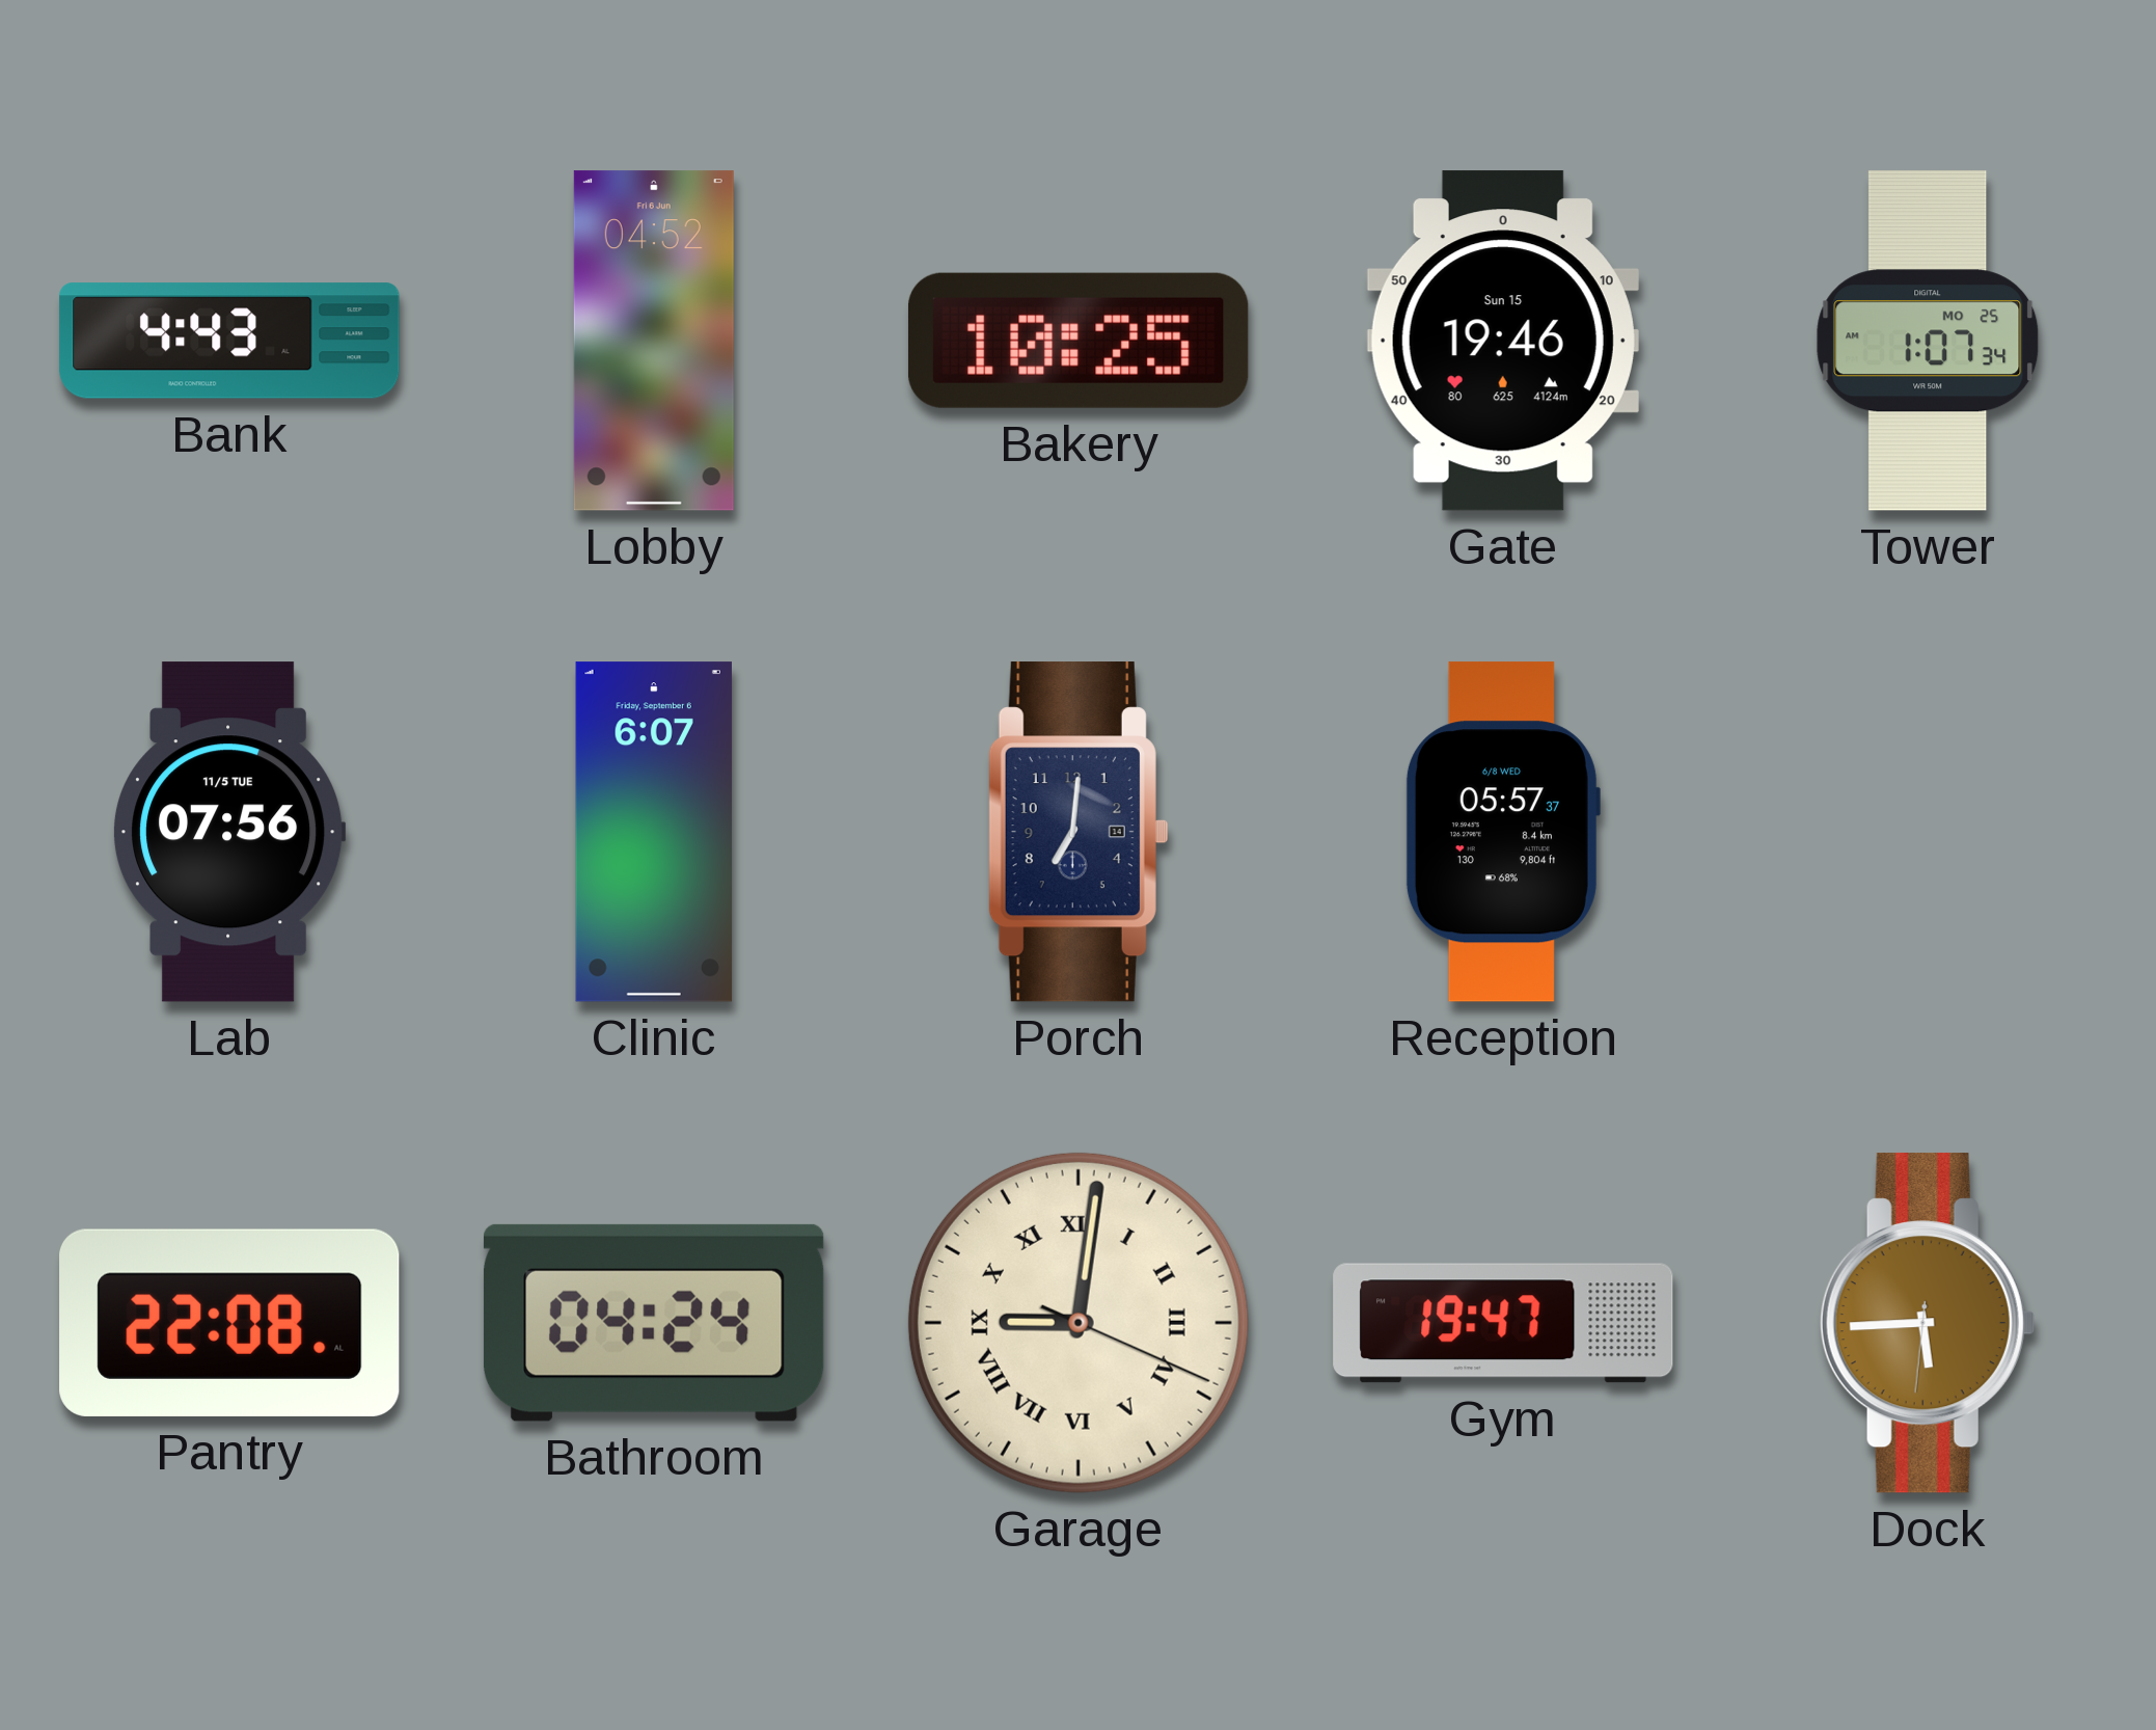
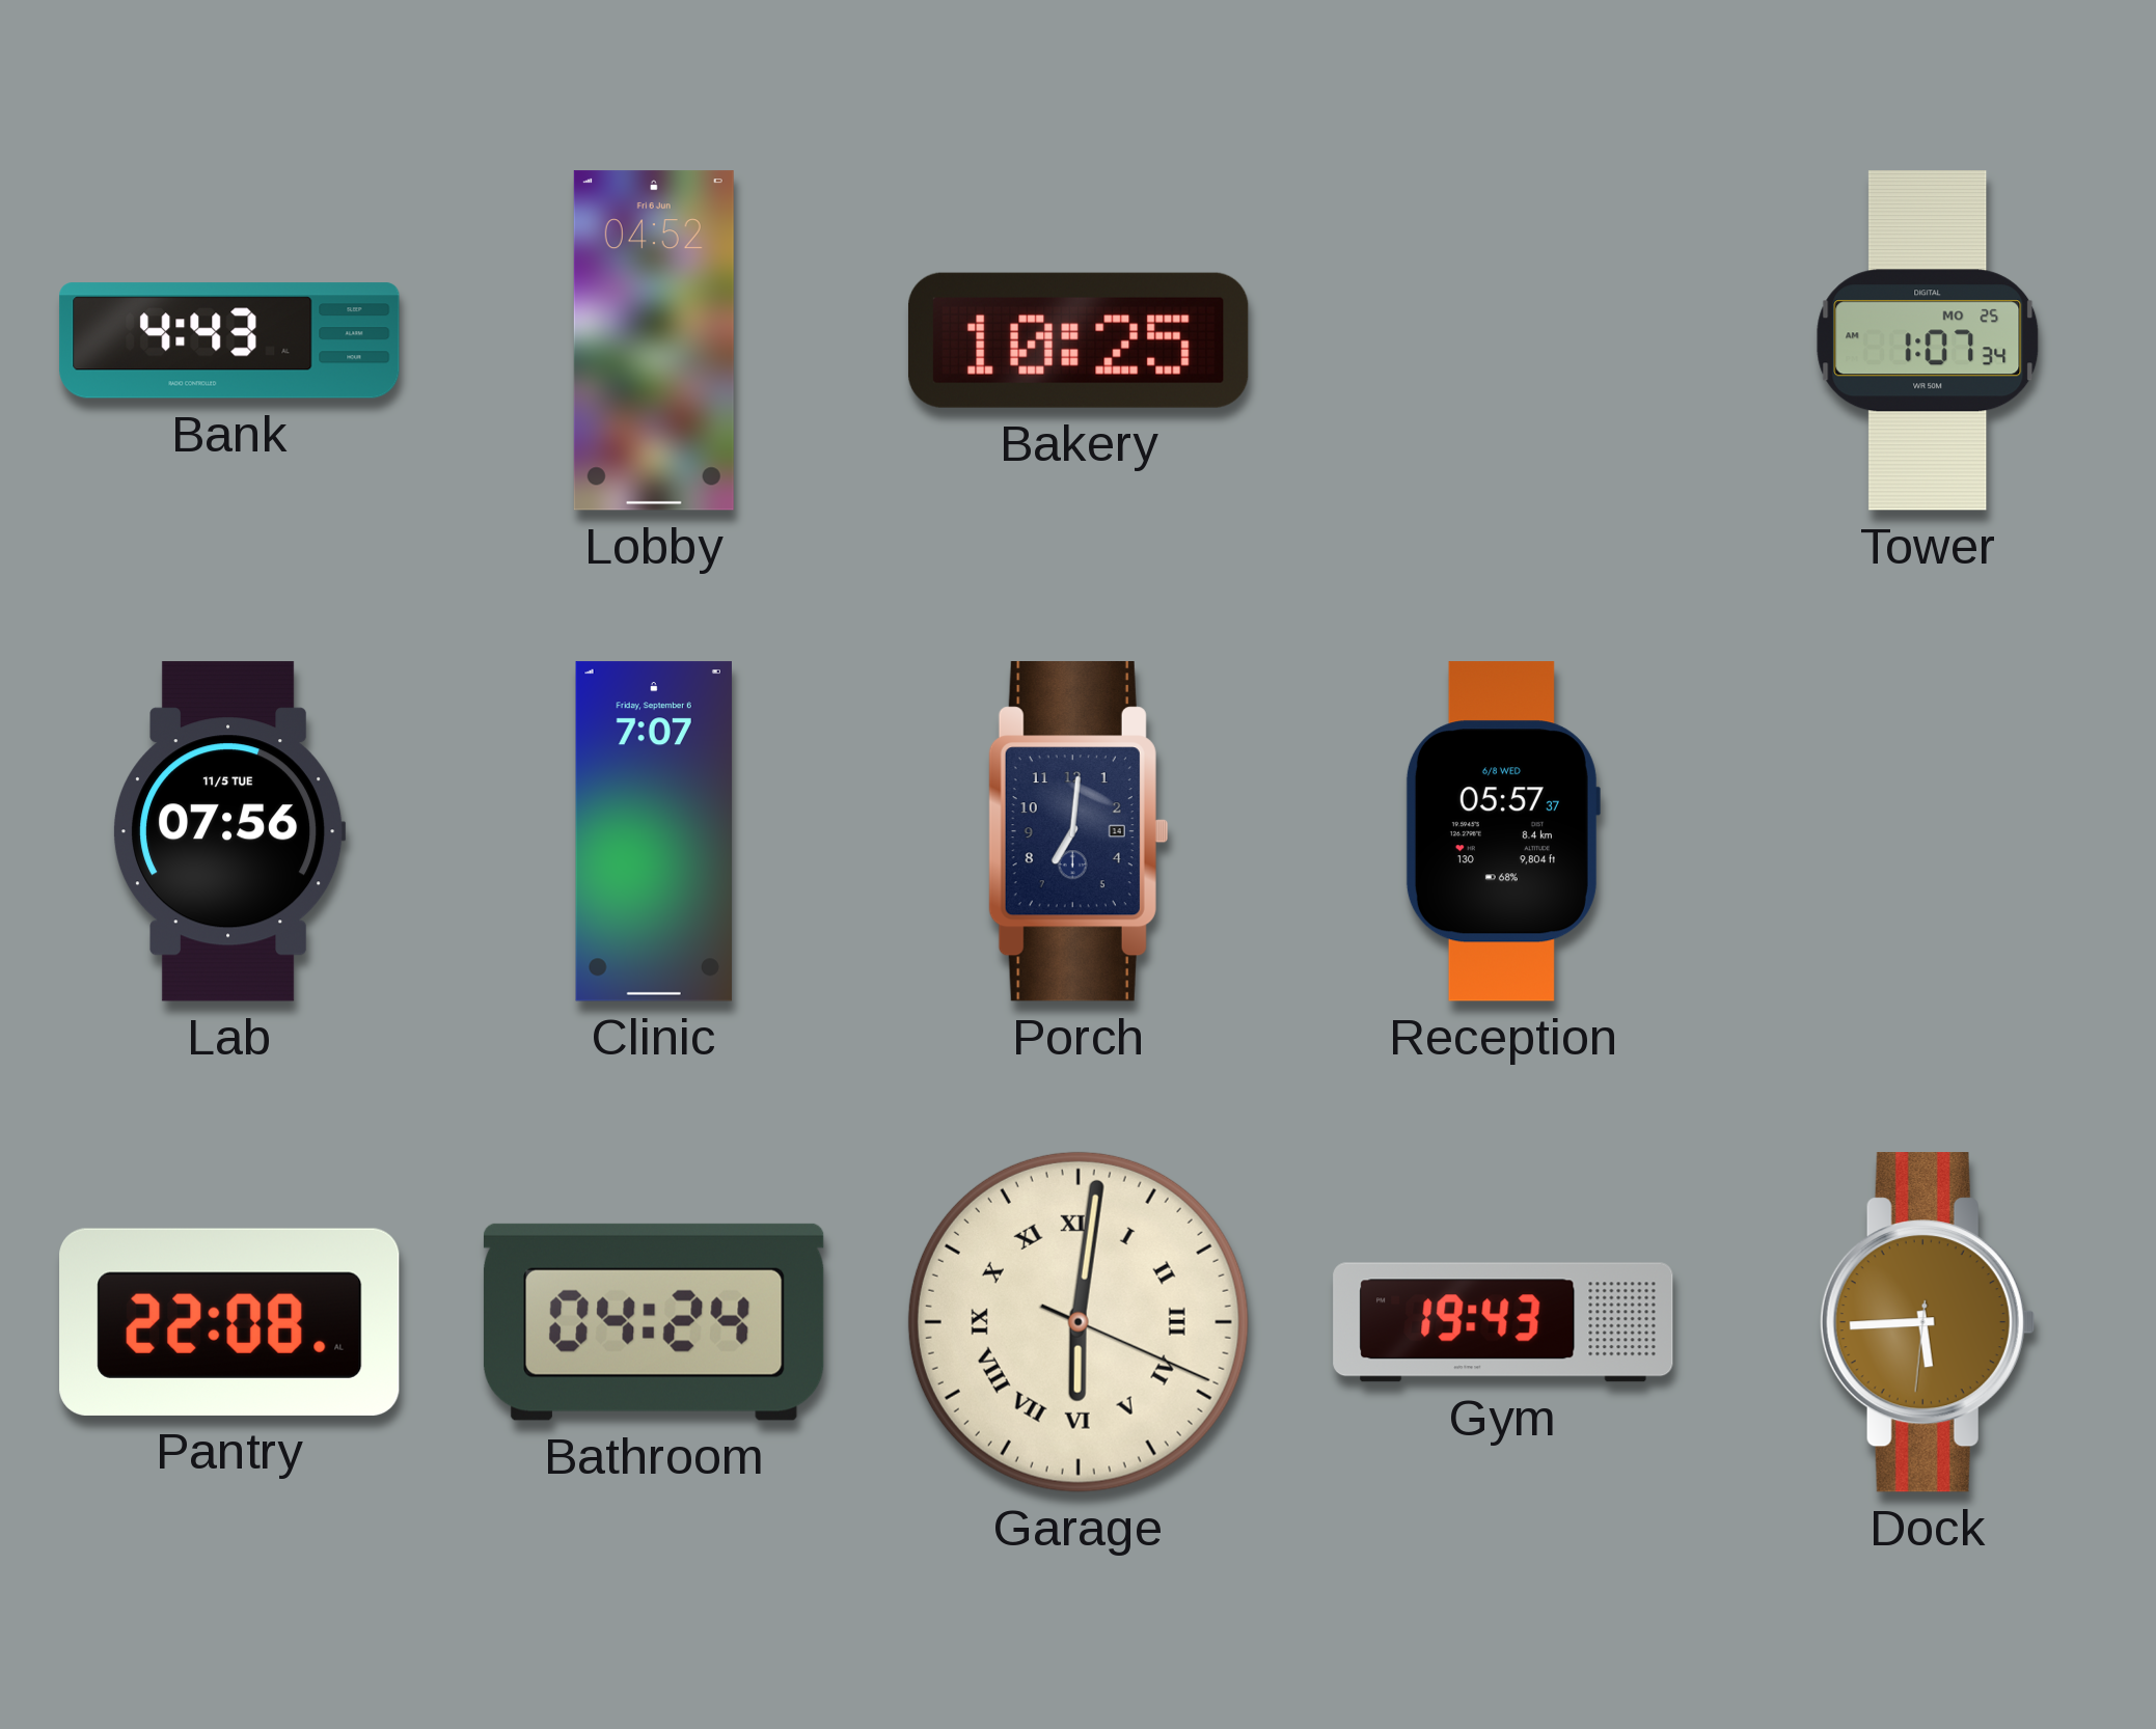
Gate: 19:46 -> none
Clinic: 6:07 -> 7:07
Garage: 9:01 -> 6:01
Gym: 19:47 -> 19:43
